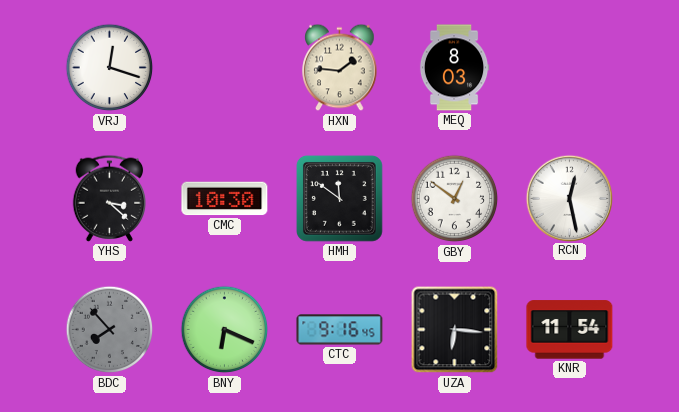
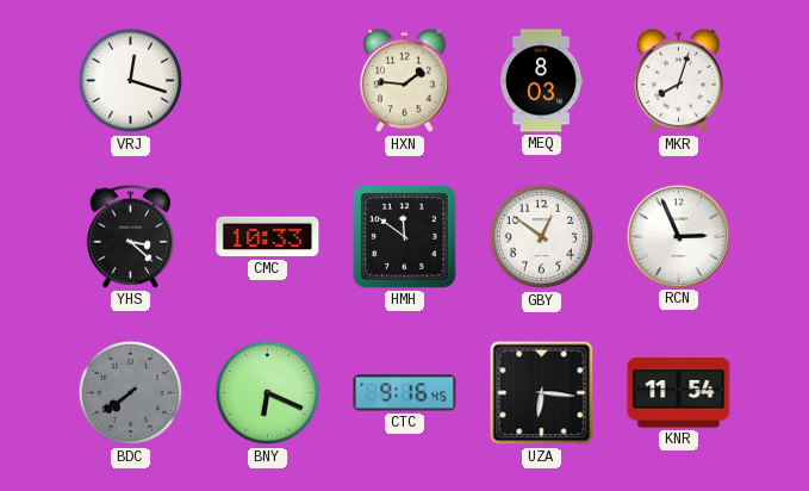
MKR: none -> 8:03
CMC: 10:30 -> 10:33
RCN: 12:28 -> 2:56
BDC: 7:53 -> 7:39
